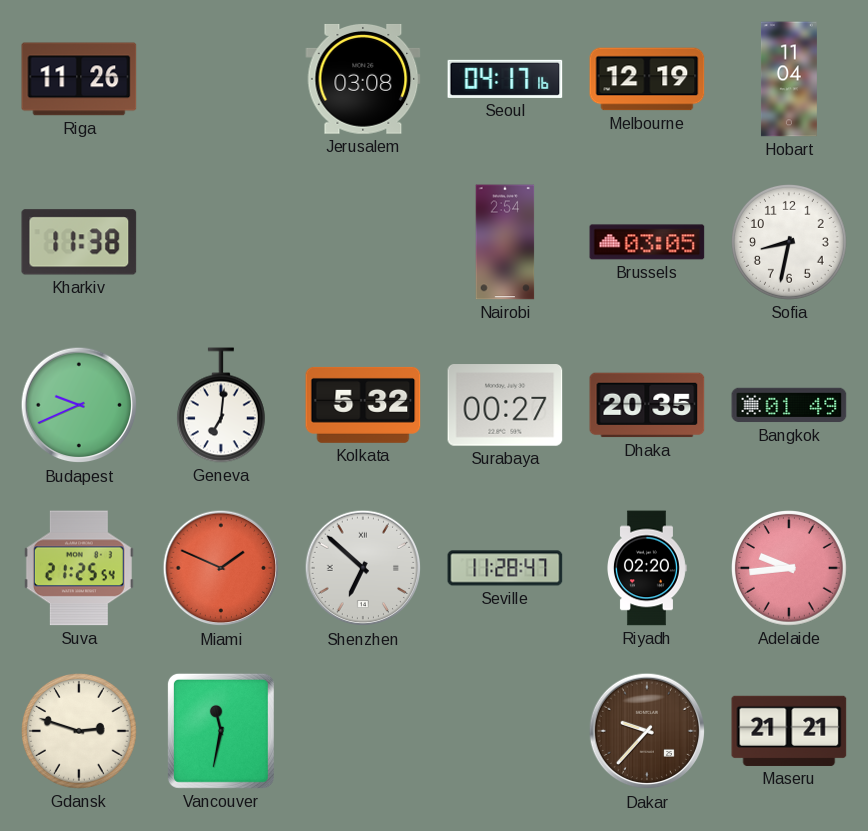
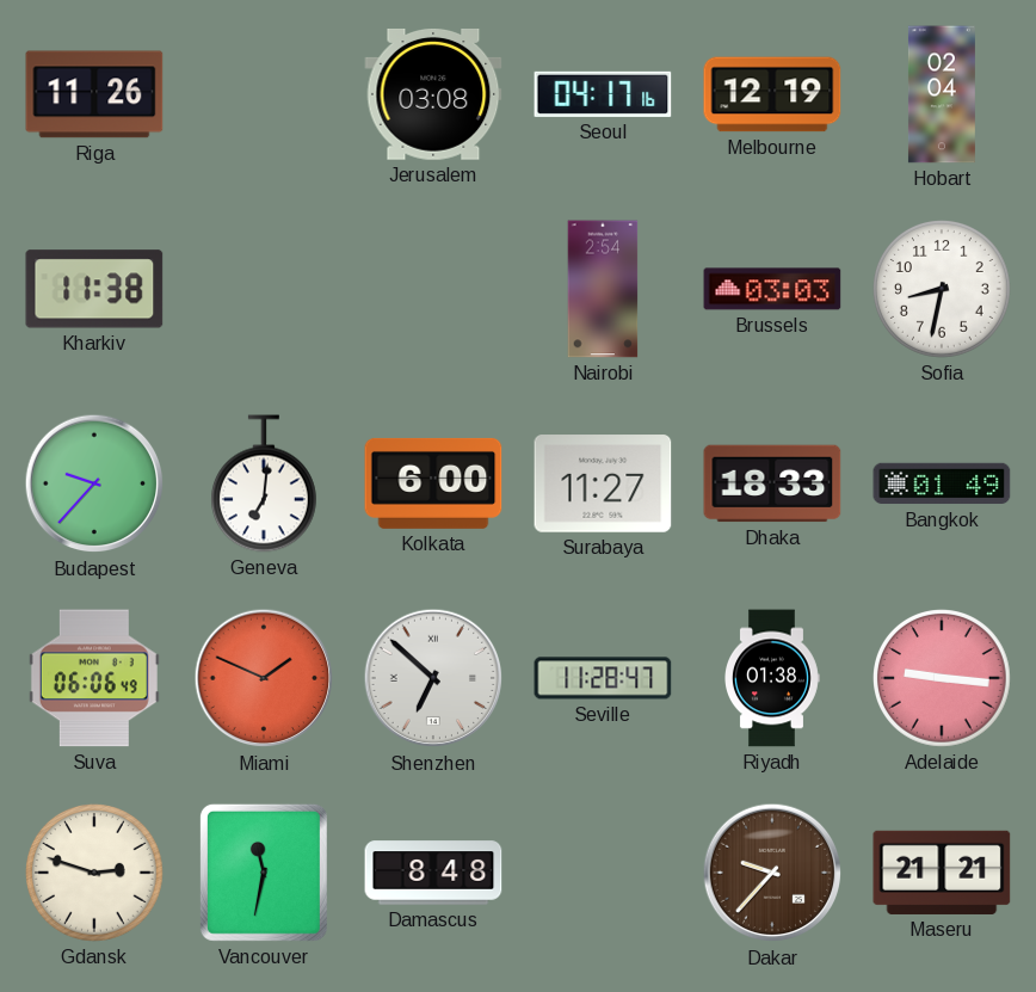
Hobart: 11:04 -> 02:04
Brussels: 03:05 -> 03:03
Budapest: 9:41 -> 9:37
Kolkata: 5:32 -> 6:00
Surabaya: 00:27 -> 11:27
Dhaka: 20:35 -> 18:33
Suva: 21:25 -> 06:06
Riyadh: 02:20 -> 01:38
Adelaide: 9:44 -> 9:16
Damascus: none -> 8:48
